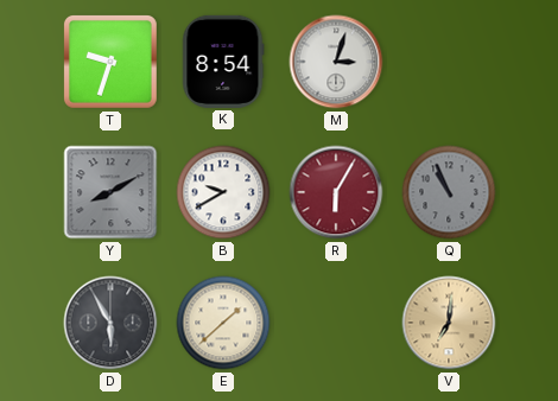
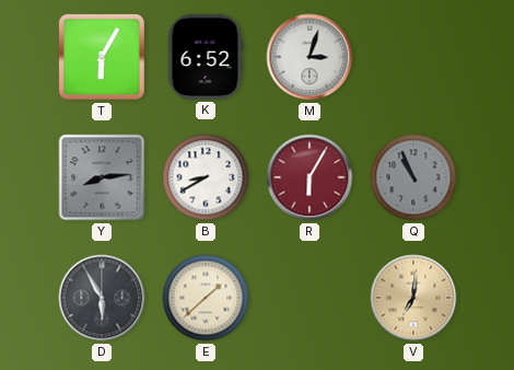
T: 9:33 -> 6:05
K: 8:54 -> 6:52
Y: 8:10 -> 8:14
B: 9:40 -> 8:40
